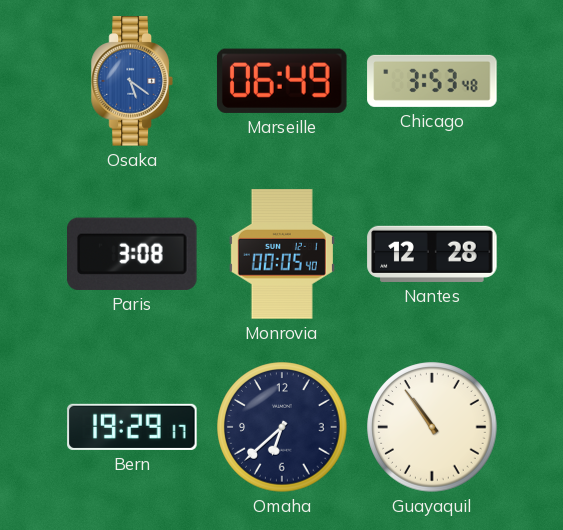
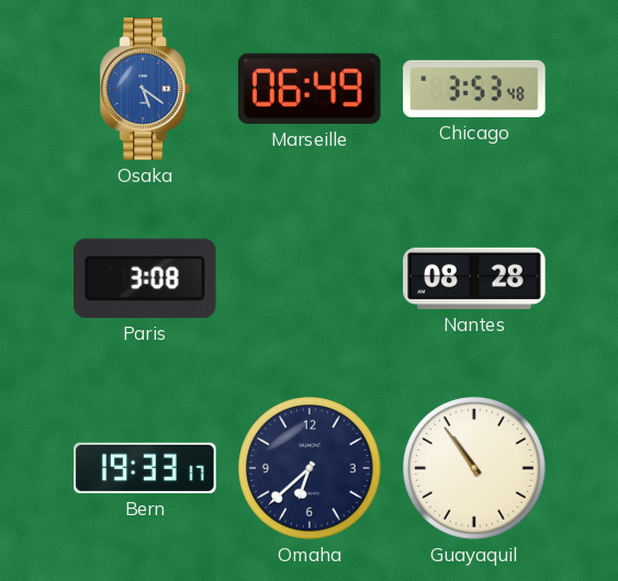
Monrovia: 00:05 -> none
Nantes: 12:28 -> 08:28
Bern: 19:29 -> 19:33
